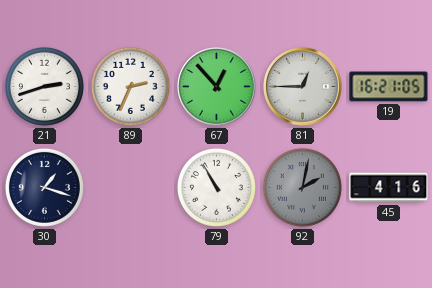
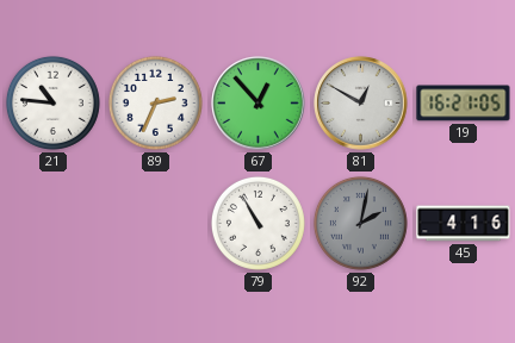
21: 2:42 -> 10:46
81: 12:45 -> 12:50
30: 1:18 -> none
